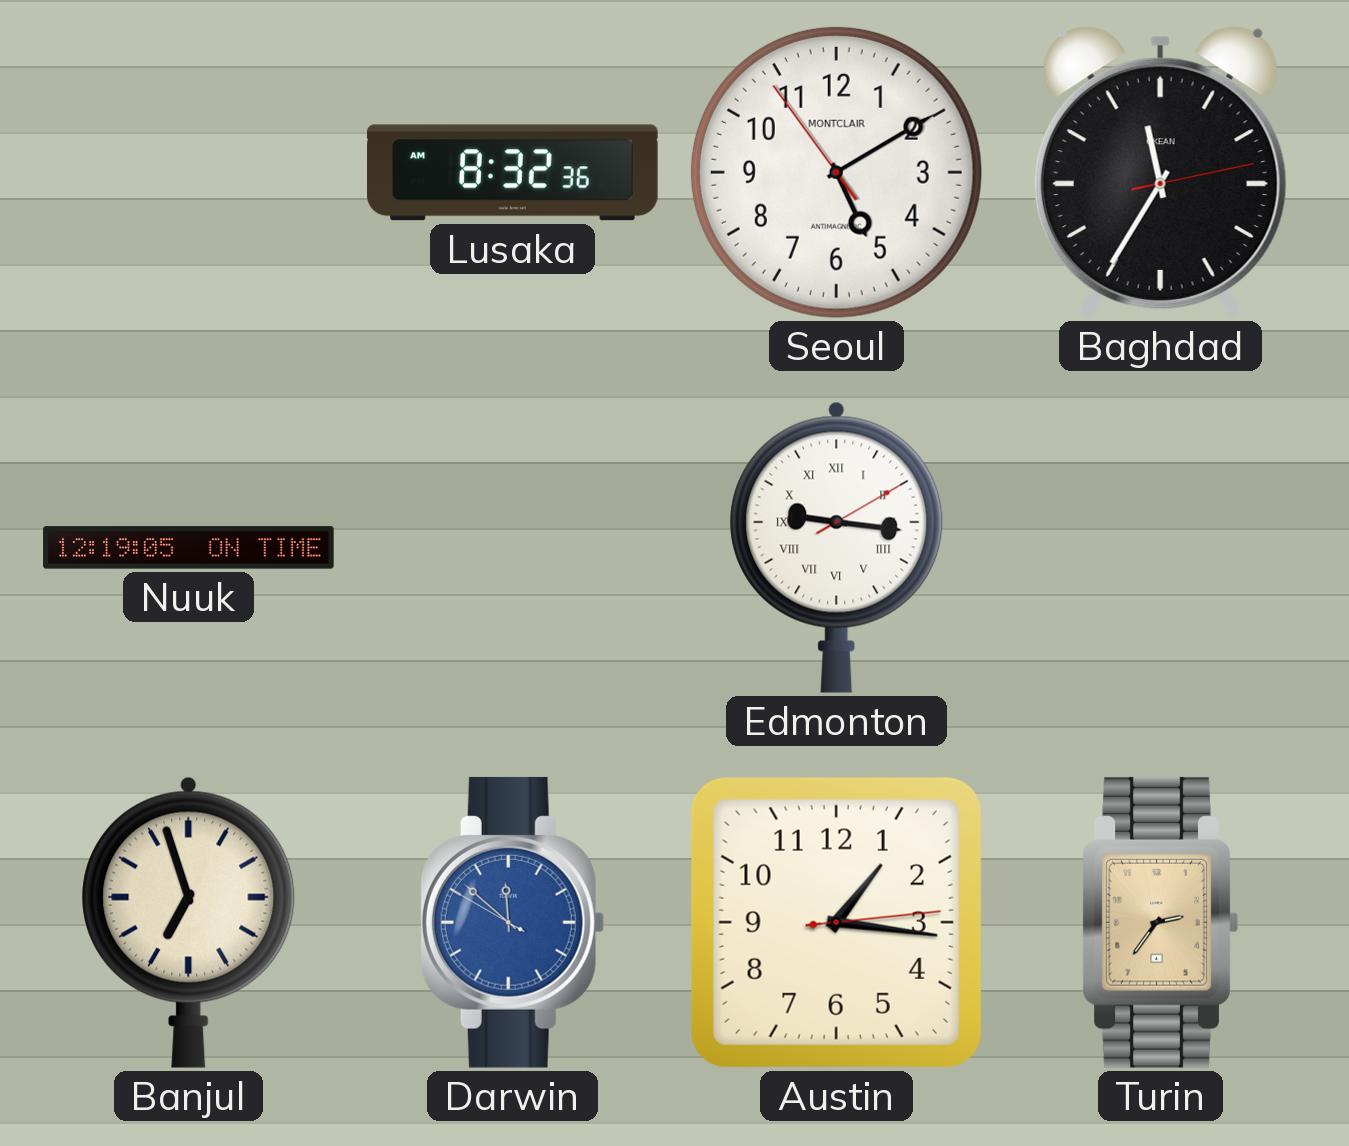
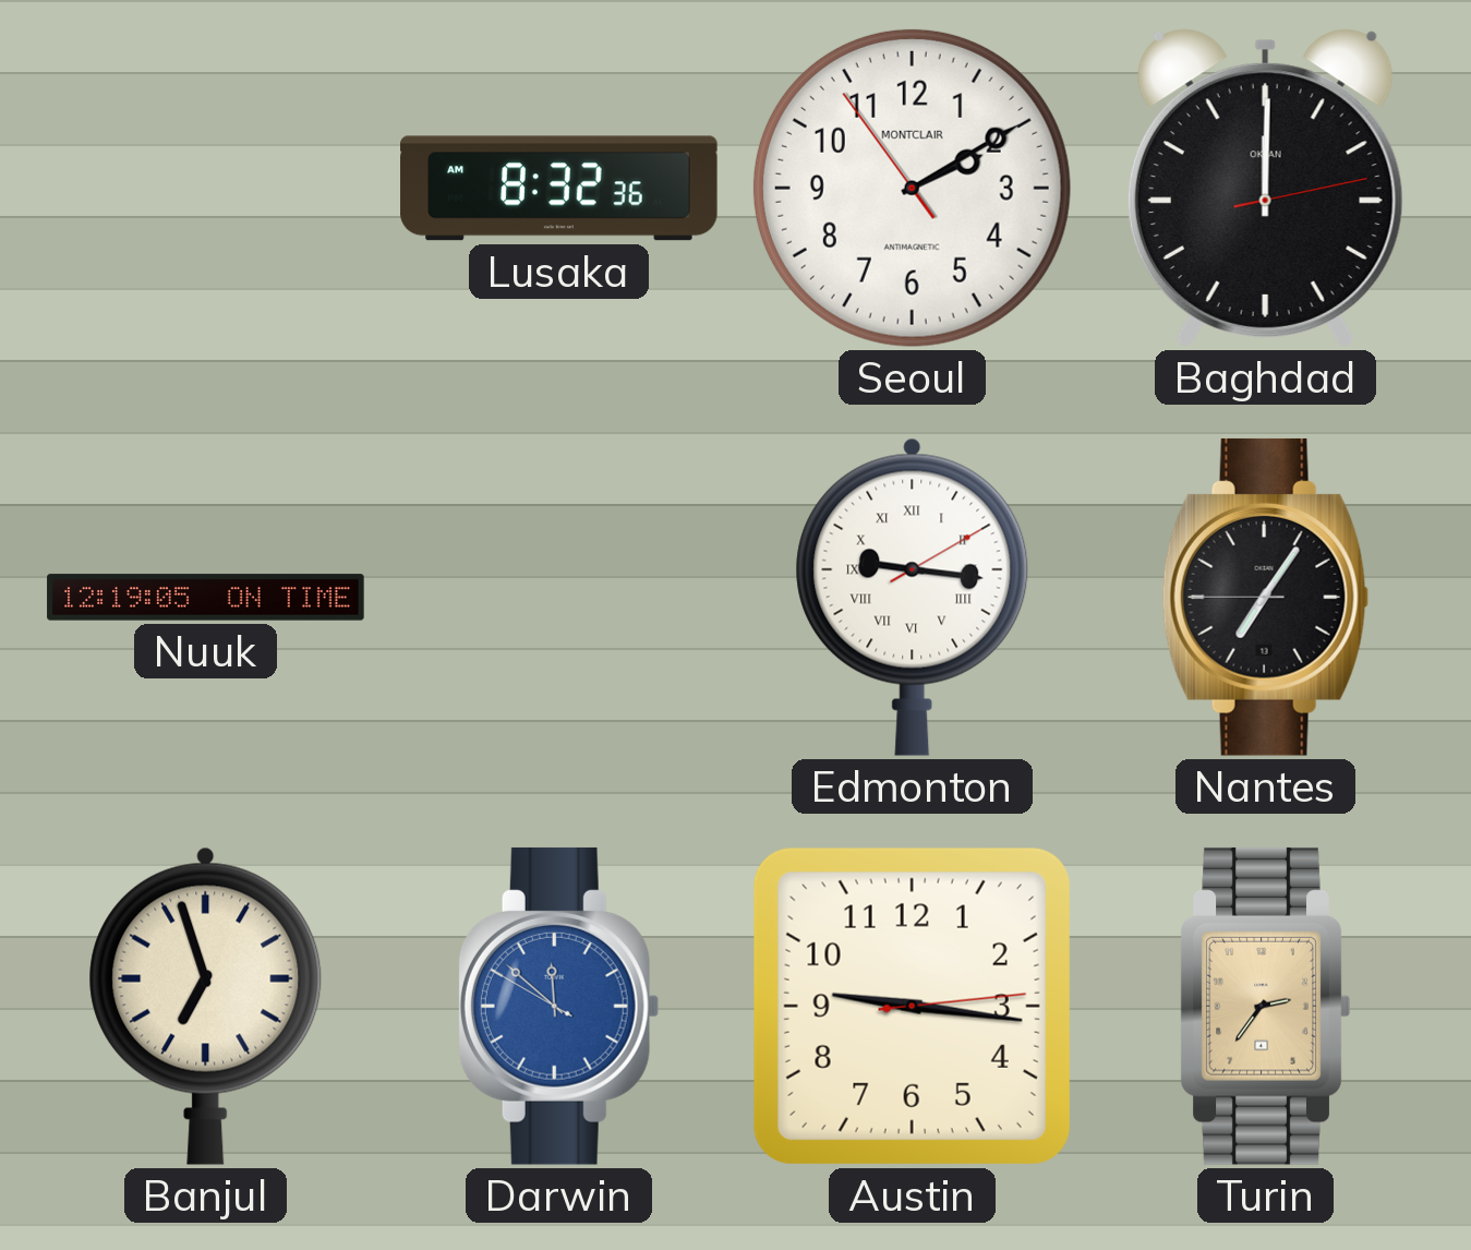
Seoul: 5:09 -> 2:09
Baghdad: 11:35 -> 12:00
Nantes: none -> 7:05
Austin: 1:16 -> 9:16
